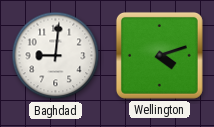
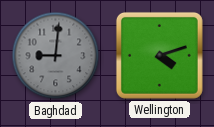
Baghdad dial: white -> grey
